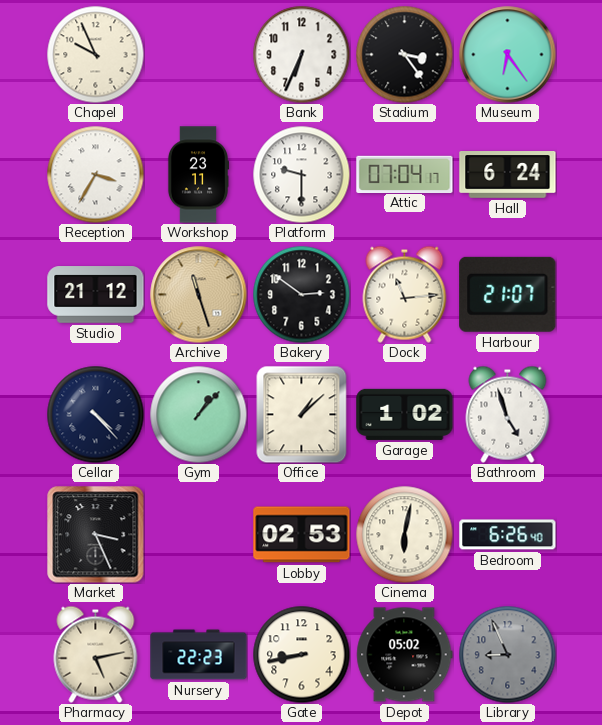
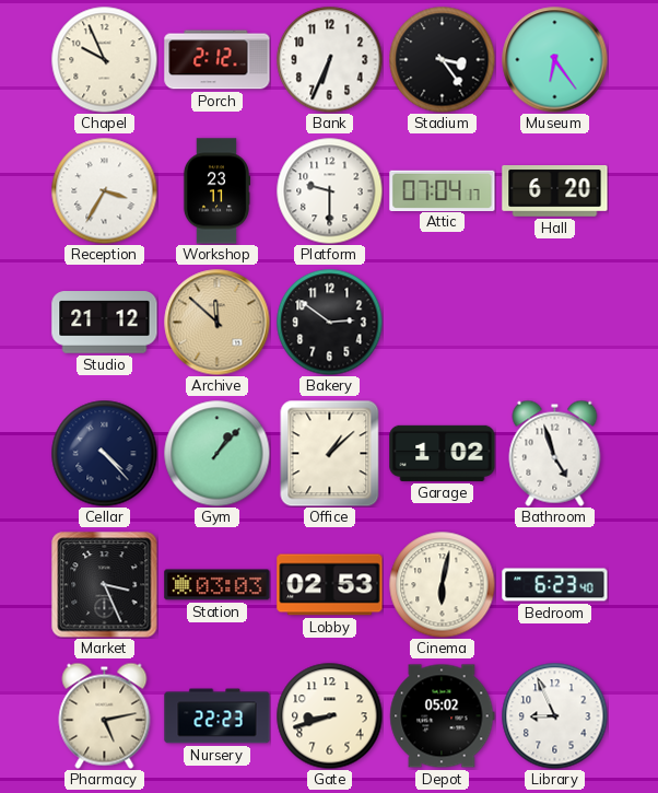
Porch: none -> 2:12
Hall: 6:24 -> 6:20
Archive: 11:27 -> 11:52
Dock: 11:14 -> none
Harbour: 21:07 -> none
Station: none -> 03:03
Bedroom: 6:26 -> 6:23
Gate: 8:43 -> 8:42
Library dial: grey -> white
